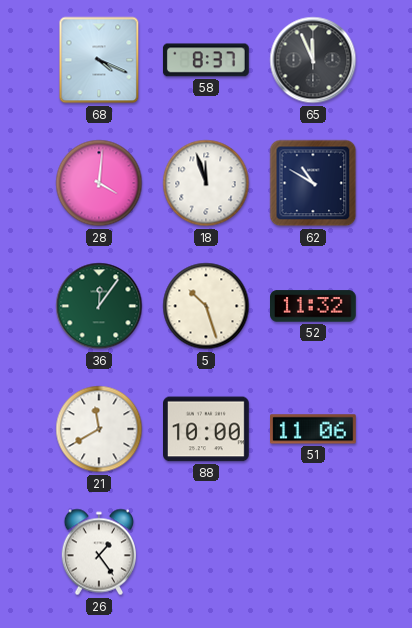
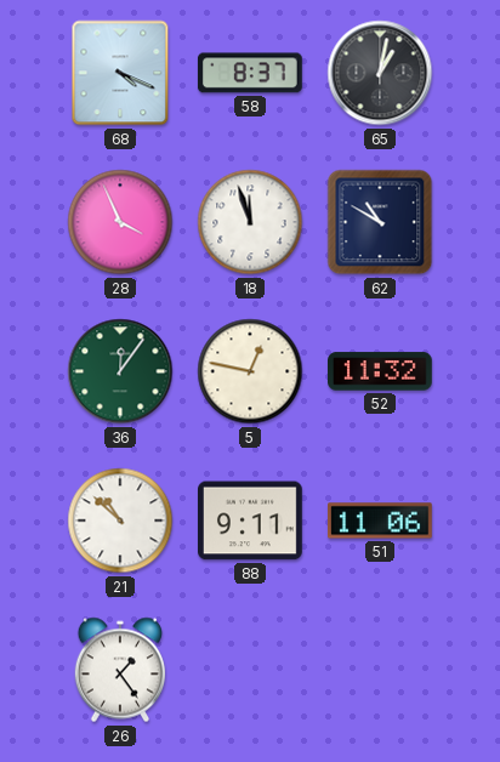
65: 11:56 -> 1:02
28: 4:01 -> 3:56
5: 10:27 -> 12:47
21: 11:40 -> 10:52
88: 10:00 -> 9:11
